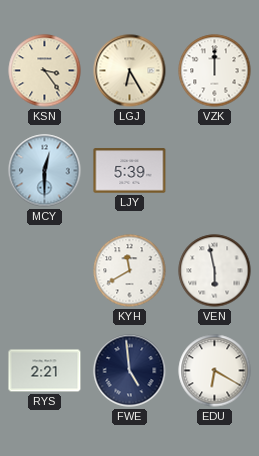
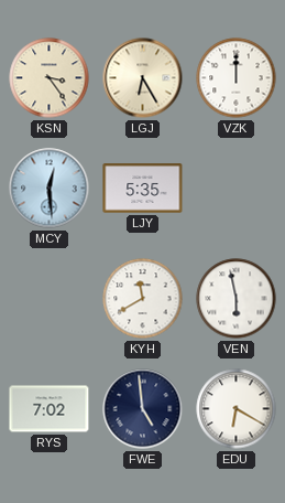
MCY: 12:30 -> 12:29
LJY: 5:39 -> 5:35
RYS: 2:21 -> 7:02
